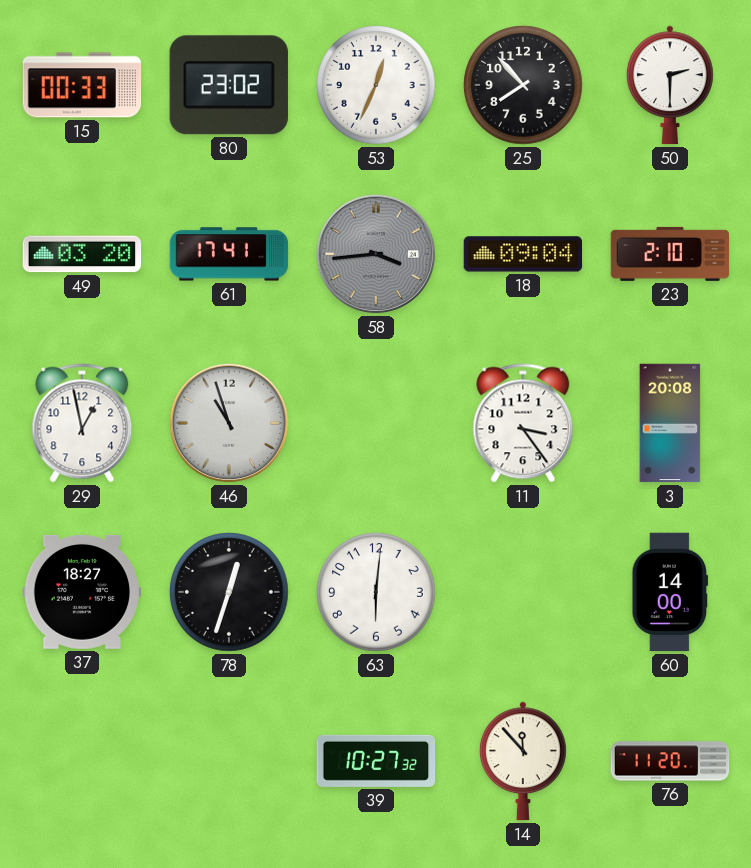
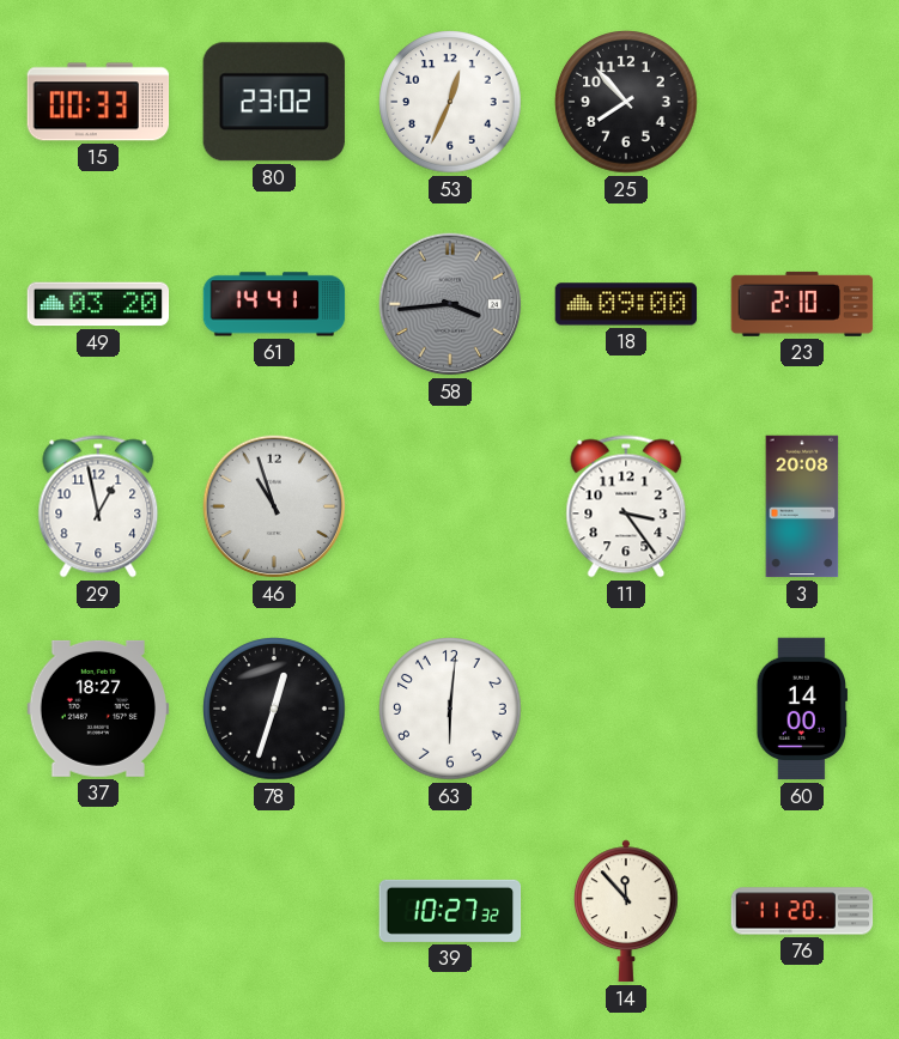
50: 2:30 -> none
61: 17:41 -> 14:41
18: 09:04 -> 09:00
